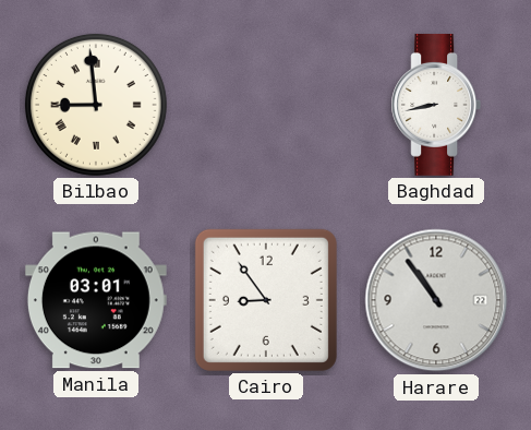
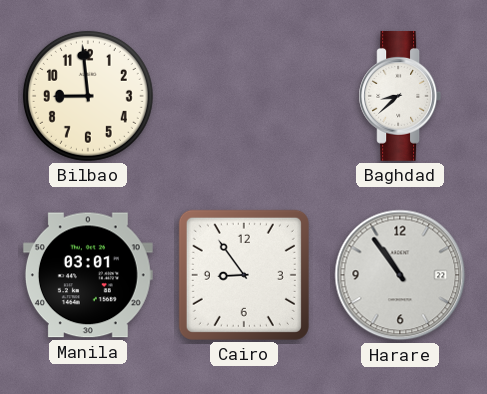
Bilbao numerals: Roman -> Arabic
Baghdad: 8:43 -> 8:38
